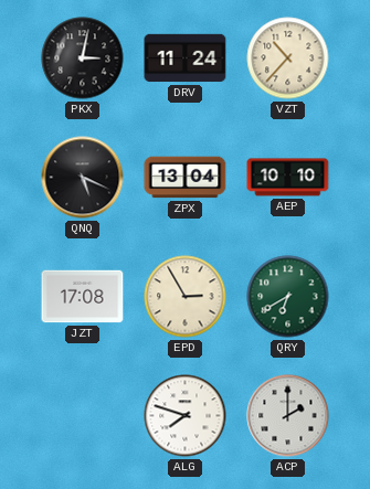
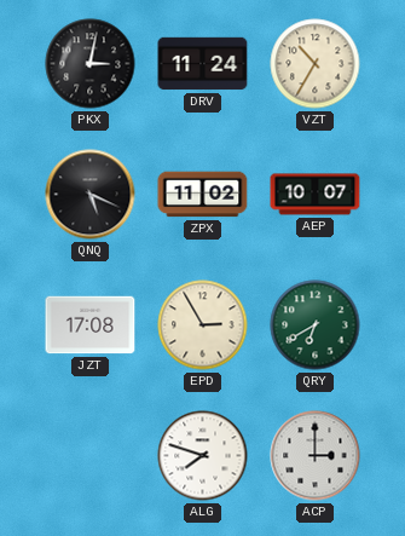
VZT: 10:37 -> 10:35
ZPX: 13:04 -> 11:02
AEP: 10:10 -> 10:07
ACP: 2:00 -> 3:00
